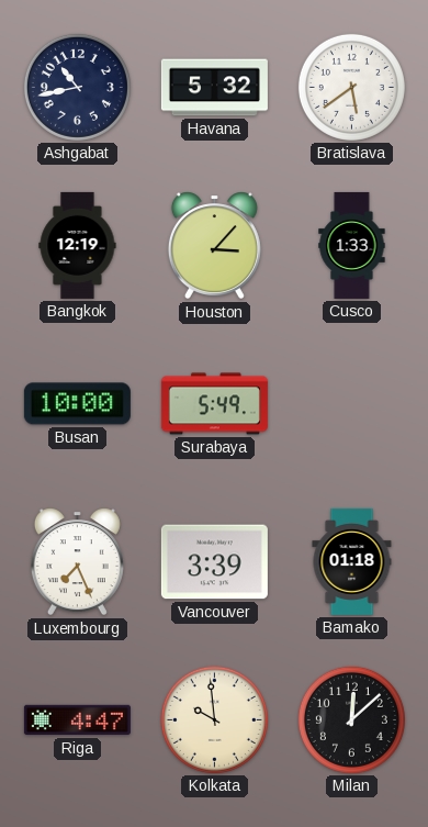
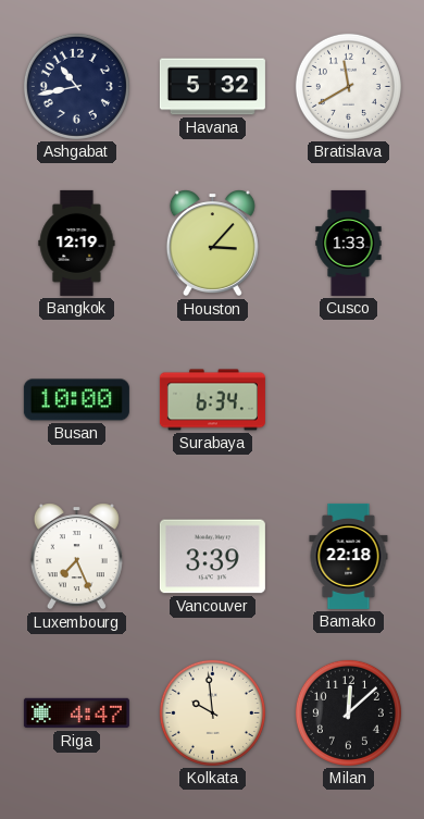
Bratislava: 5:39 -> 11:40
Surabaya: 5:49 -> 6:34
Bamako: 01:18 -> 22:18
